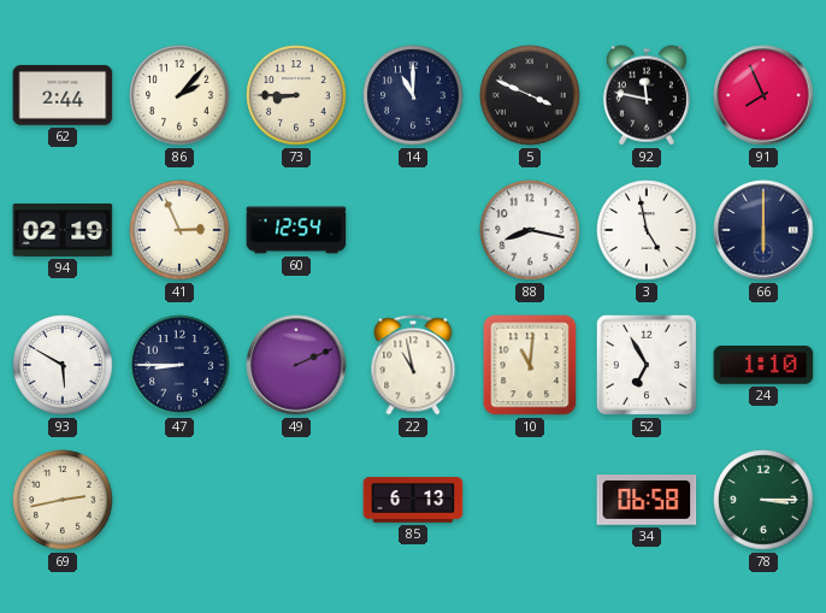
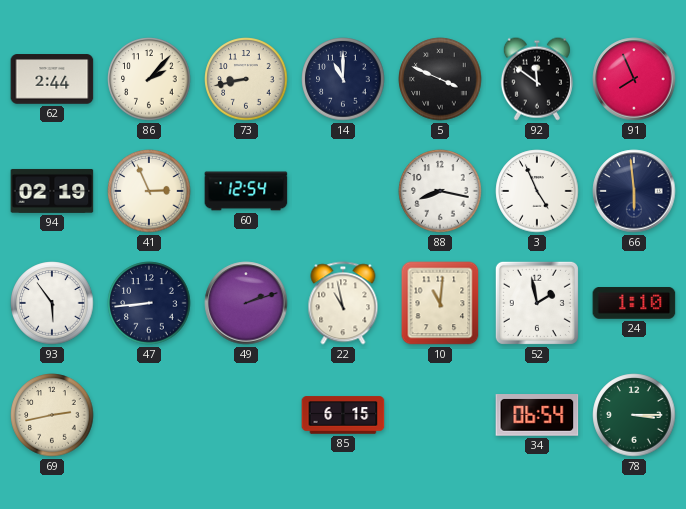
73: 8:45 -> 8:43
92: 11:47 -> 11:51
3: 4:58 -> 4:56
66: 6:00 -> 5:59
93: 5:50 -> 5:54
47: 8:45 -> 8:44
49: 2:11 -> 2:12
52: 6:55 -> 1:58
85: 6:13 -> 6:15
34: 06:58 -> 06:54
